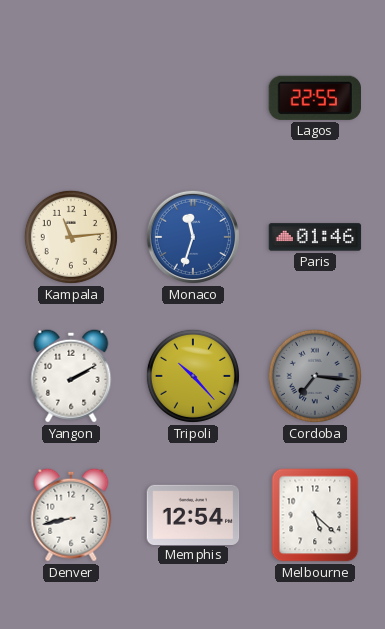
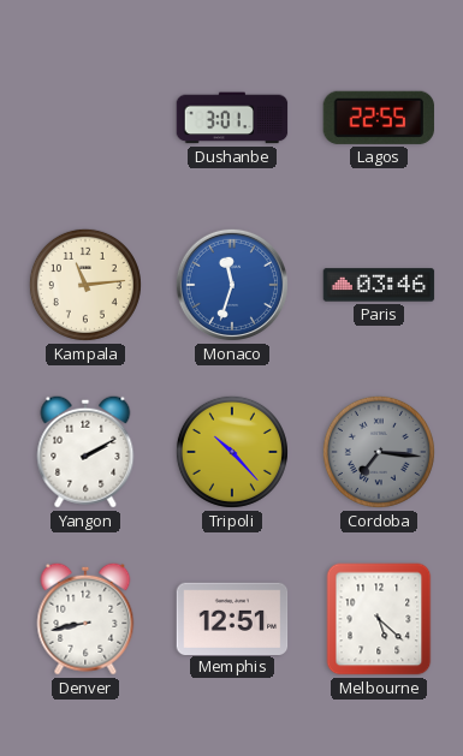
Dushanbe: none -> 3:01
Paris: 01:46 -> 03:46
Memphis: 12:54 -> 12:51
